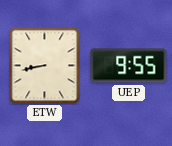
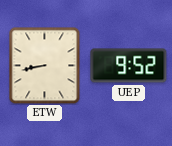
UEP: 9:55 -> 9:52
